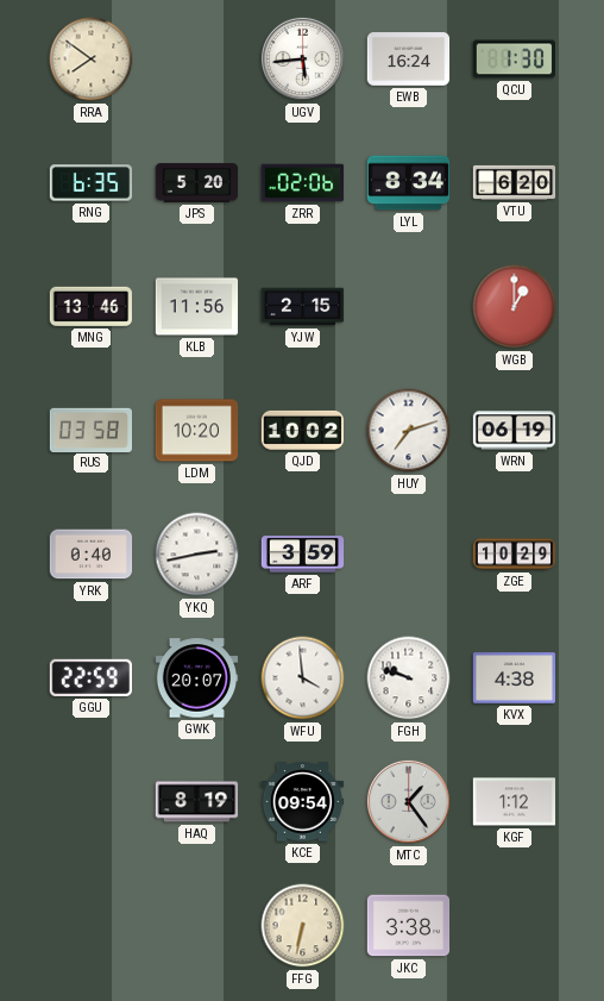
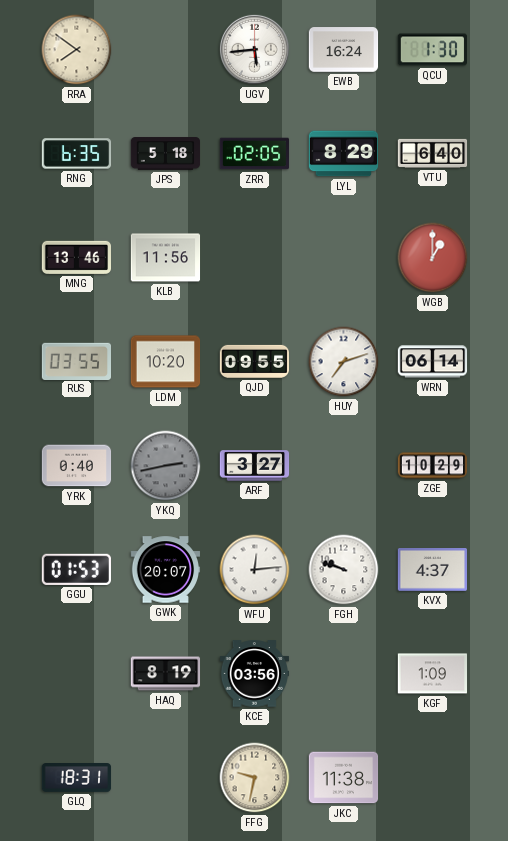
JPS: 5:20 -> 5:18
ZRR: 02:06 -> 02:05
LYL: 8:34 -> 8:29
VTU: 6:20 -> 6:40
YJW: 2:15 -> none
RUS: 03:58 -> 03:55
QJD: 10:02 -> 09:55
WRN: 06:19 -> 06:14
YKQ dial: white -> grey
ARF: 3:59 -> 3:27
GGU: 22:59 -> 01:53
WFU: 3:59 -> 12:14
KVX: 4:38 -> 4:37
KCE: 09:54 -> 03:56
MTC: 1:24 -> none
KGF: 1:12 -> 1:09
GLQ: none -> 18:31
FFG: 6:32 -> 9:32
JKC: 3:38 -> 11:38
